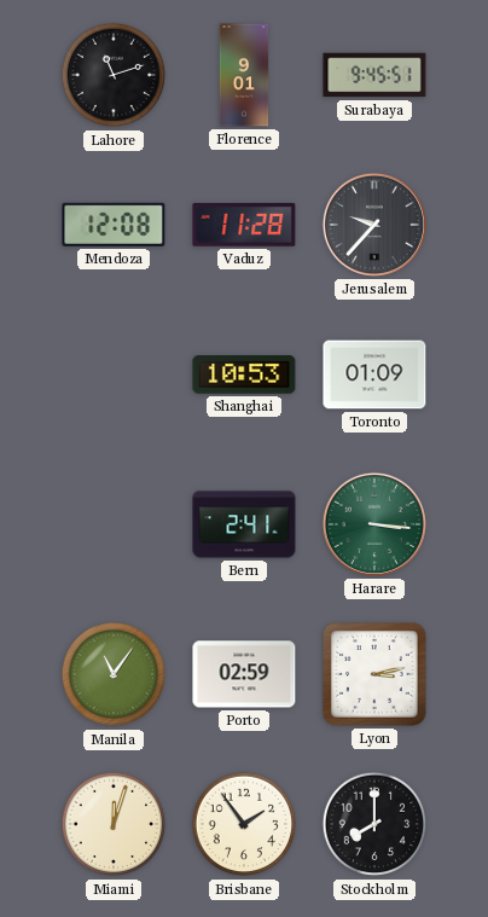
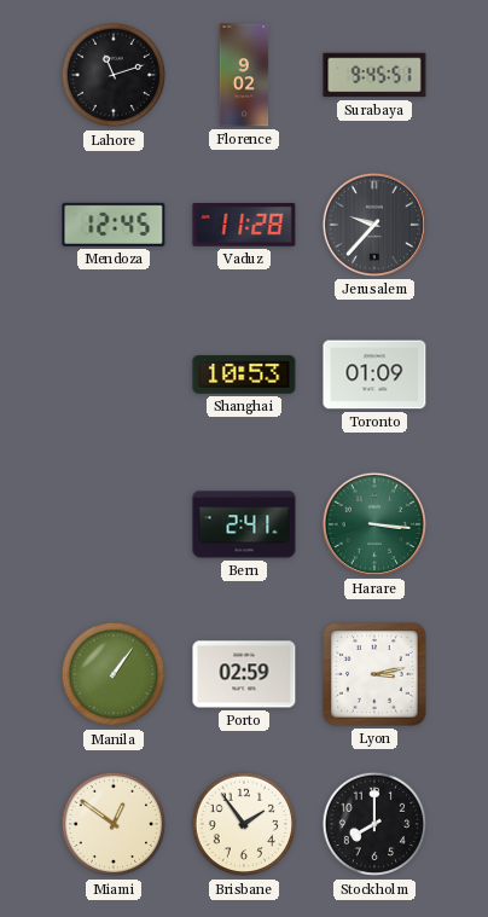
Florence: 9:01 -> 9:02
Mendoza: 12:08 -> 12:45
Manila: 11:06 -> 1:06
Miami: 12:03 -> 12:51
